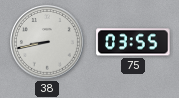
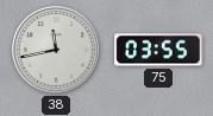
38: 8:43 -> 11:43
